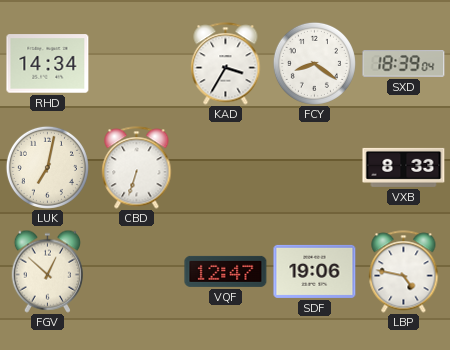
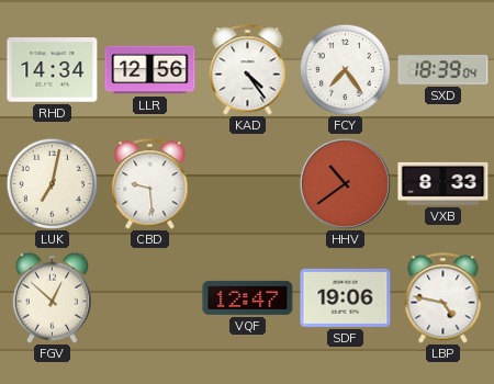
LLR: none -> 12:56
KAD: 3:35 -> 4:24
FCY: 8:21 -> 7:24
CBD: 6:33 -> 9:29
HHV: none -> 10:39
